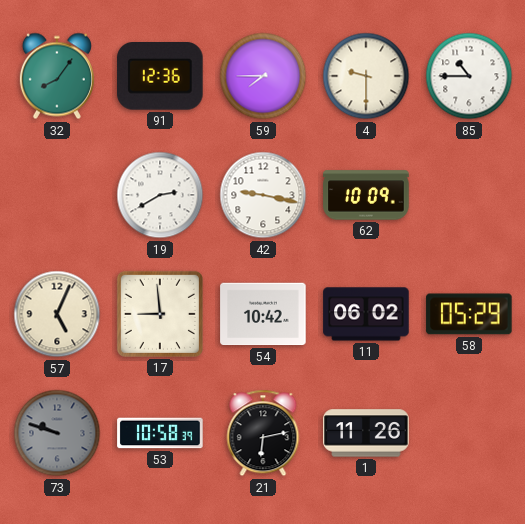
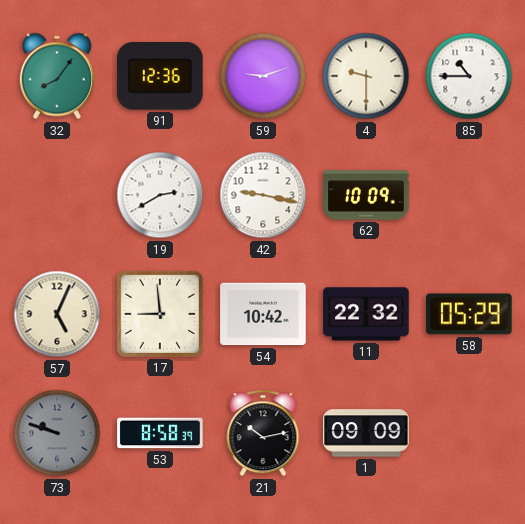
59: 7:45 -> 9:12
11: 06:02 -> 22:32
53: 10:58 -> 8:58
21: 6:13 -> 10:13
1: 11:26 -> 09:09
